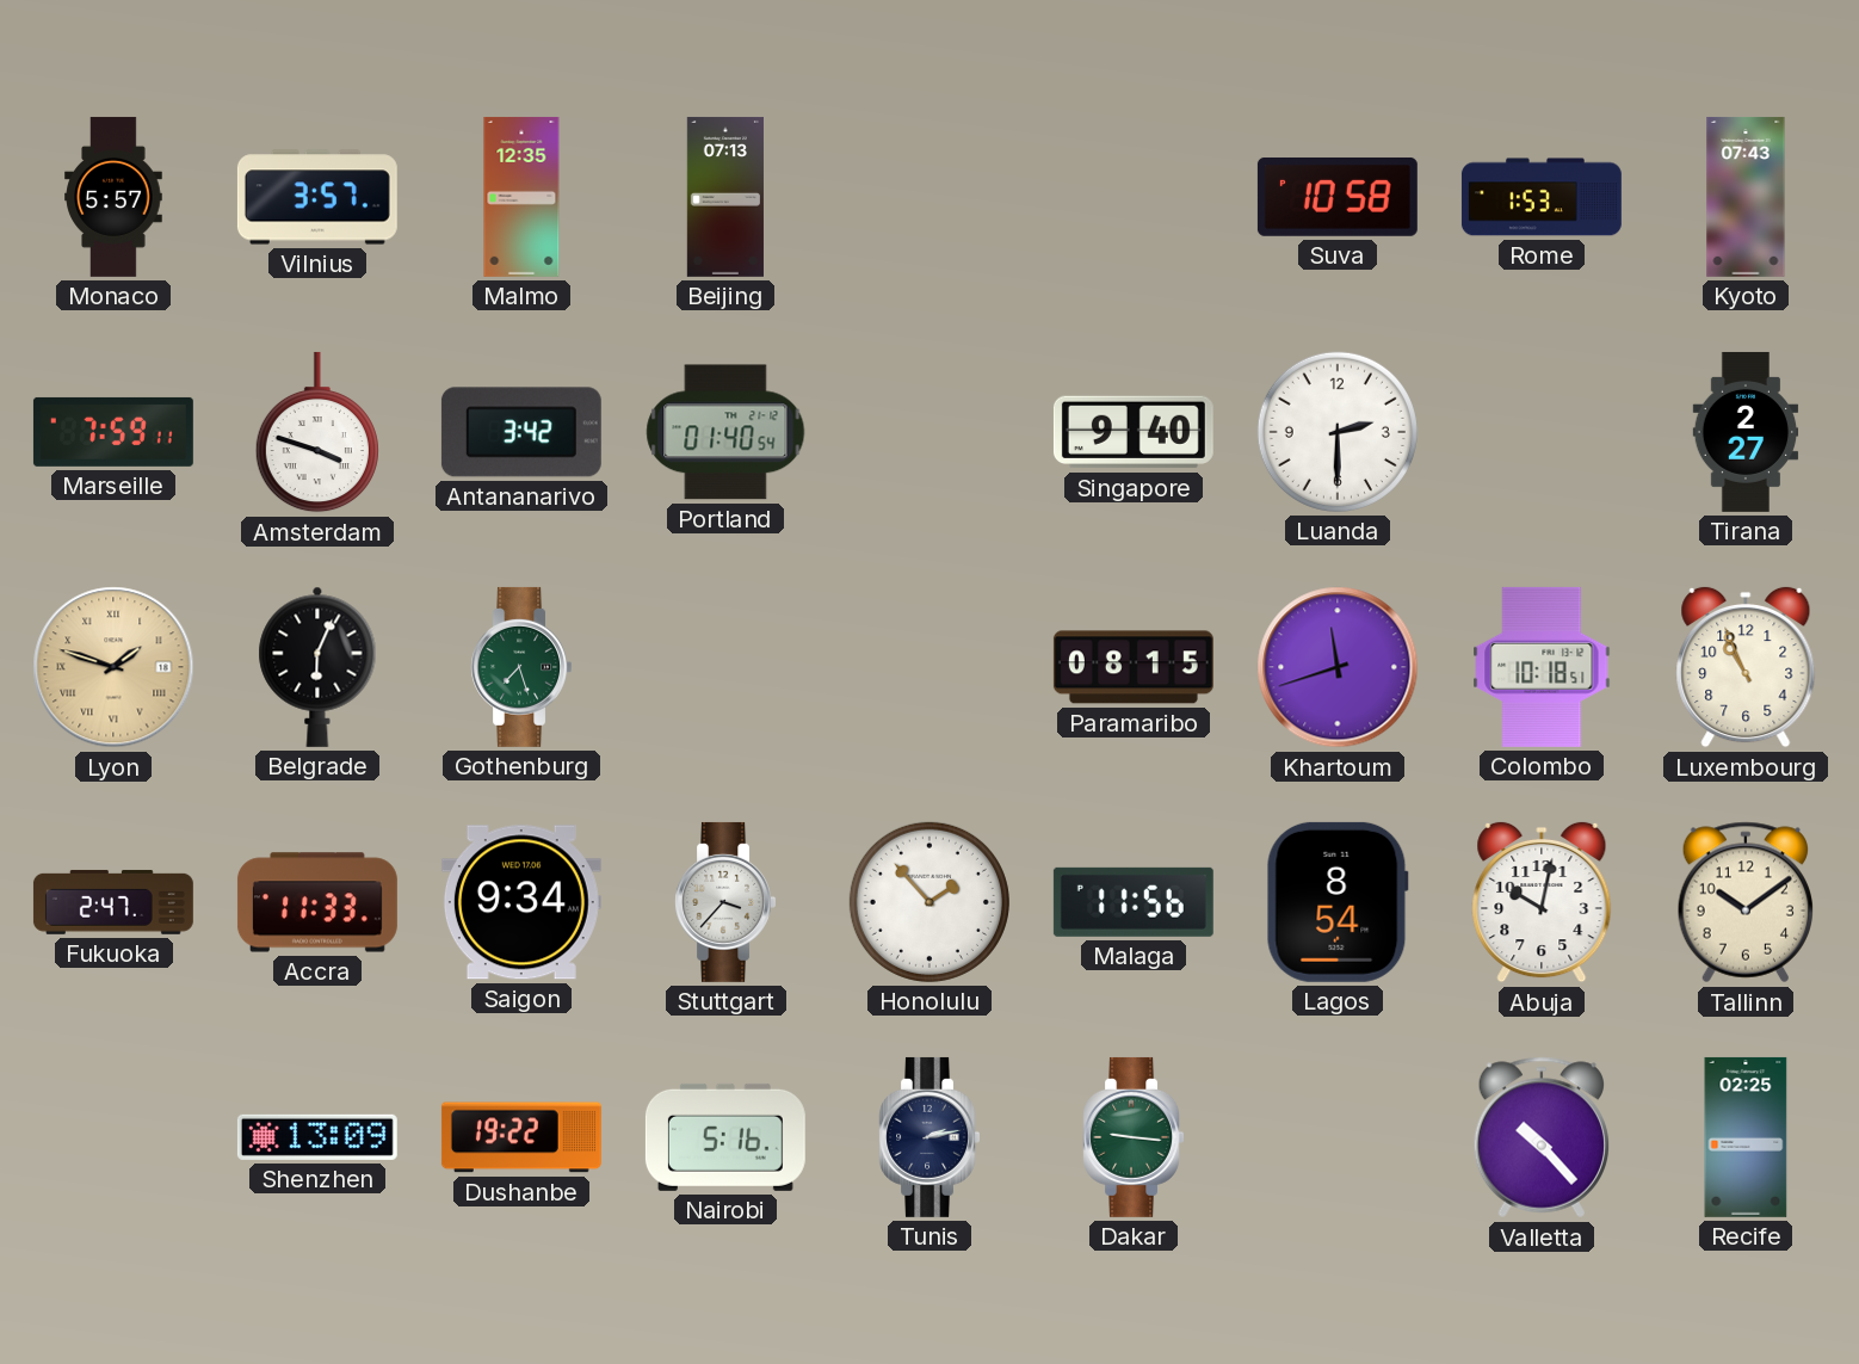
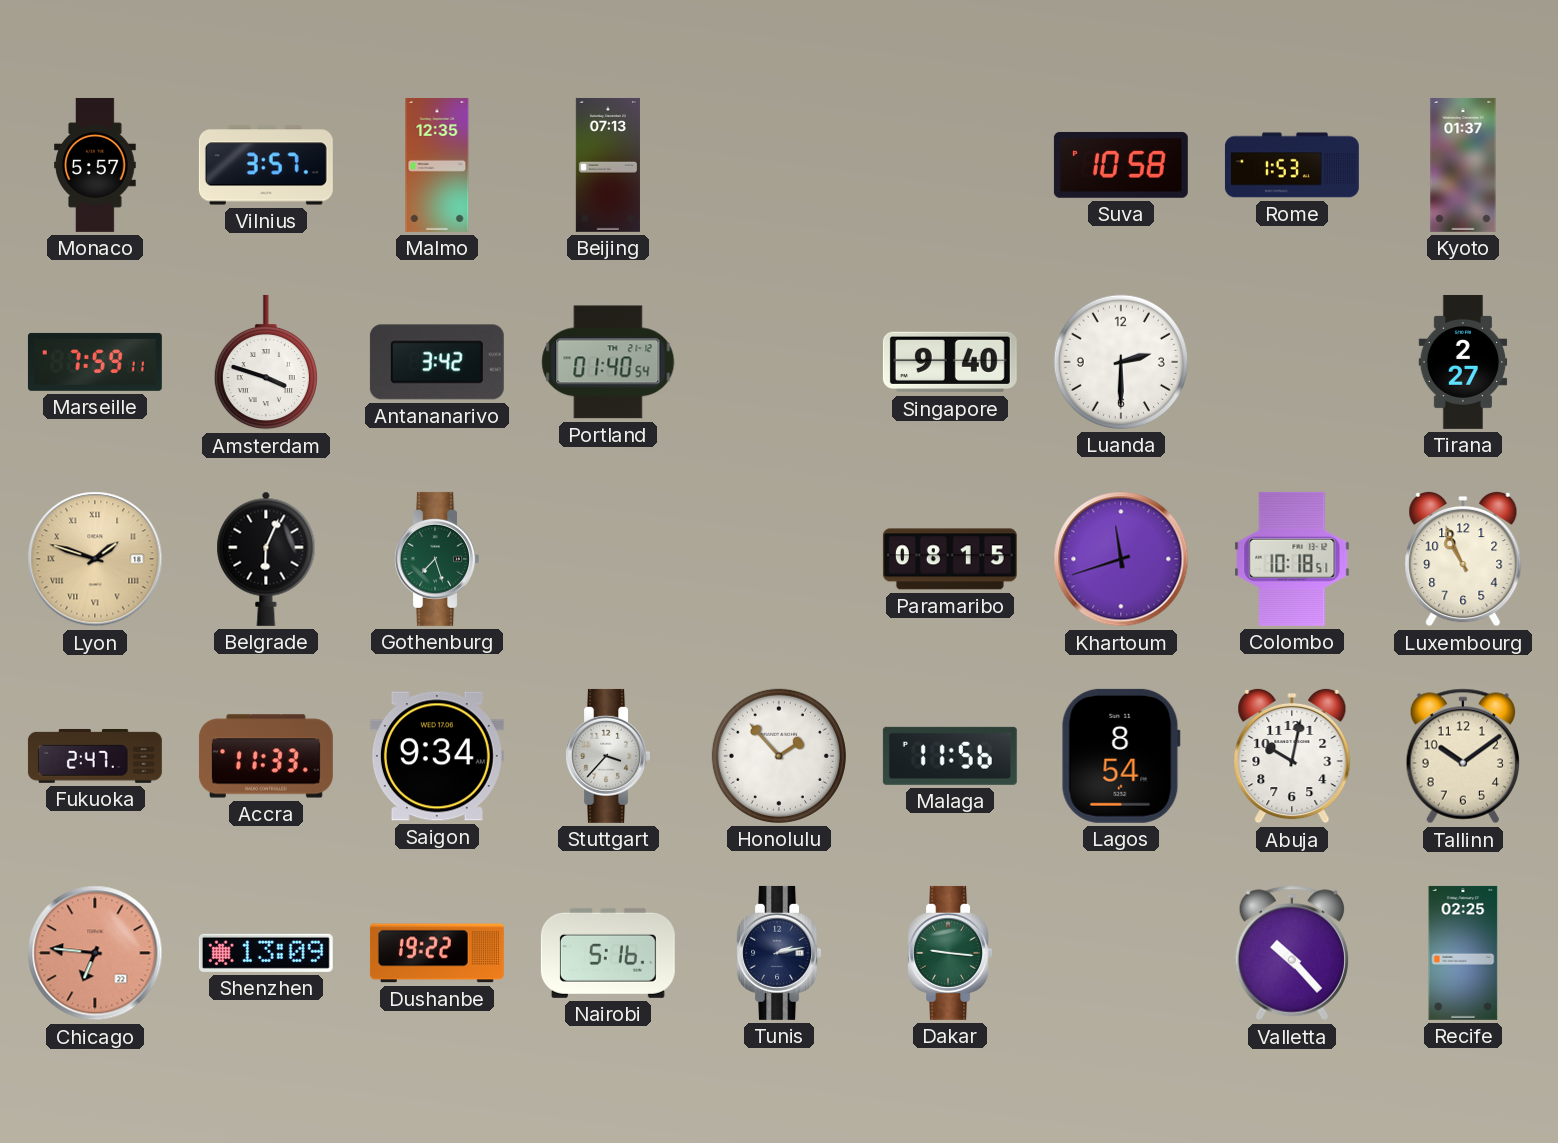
Kyoto: 07:43 -> 01:37
Chicago: none -> 6:46
